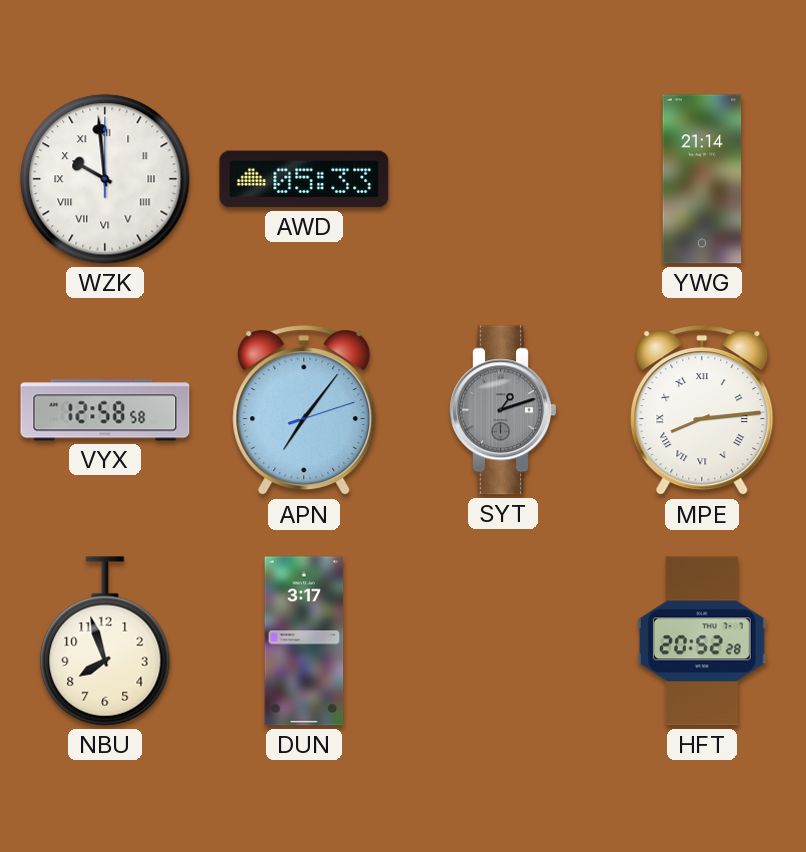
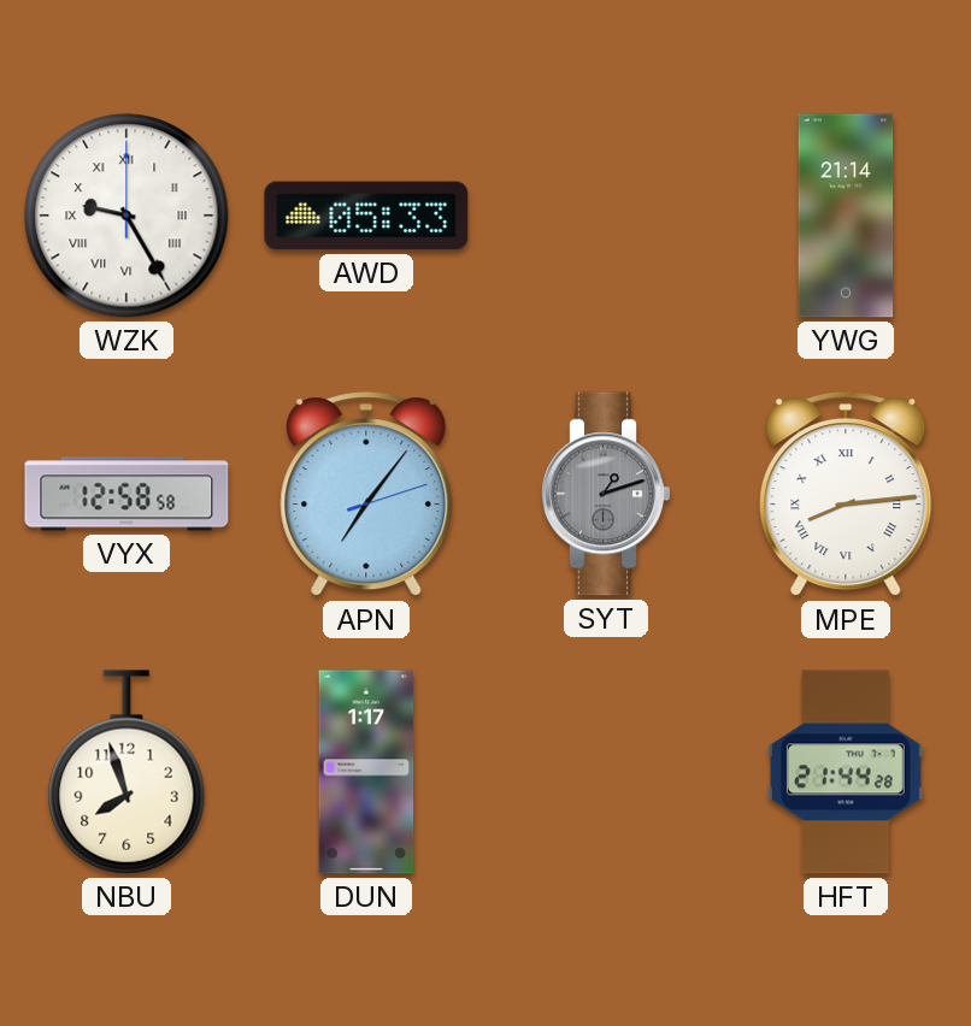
WZK: 9:59 -> 9:25
DUN: 3:17 -> 1:17
HFT: 20:52 -> 21:44
